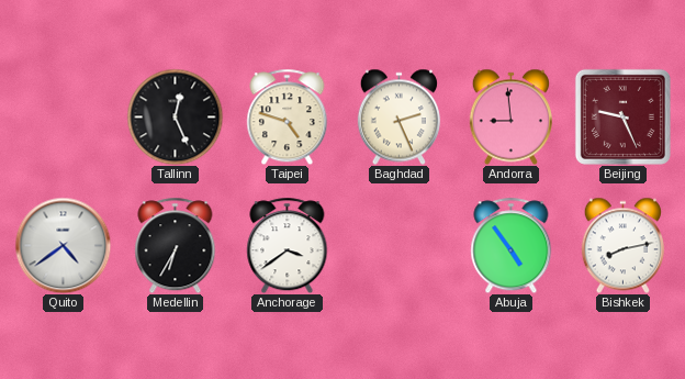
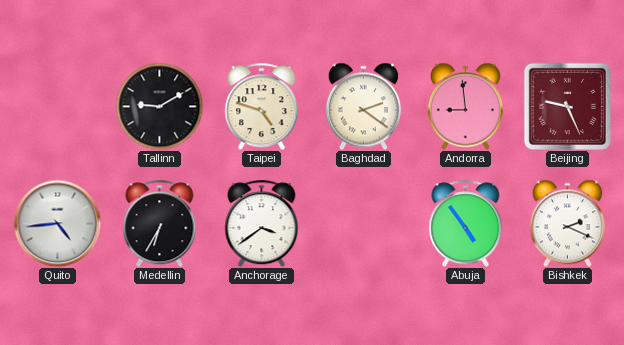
Tallinn: 12:26 -> 9:10
Baghdad: 2:26 -> 2:21
Quito: 4:39 -> 4:44
Bishkek: 8:13 -> 2:19
